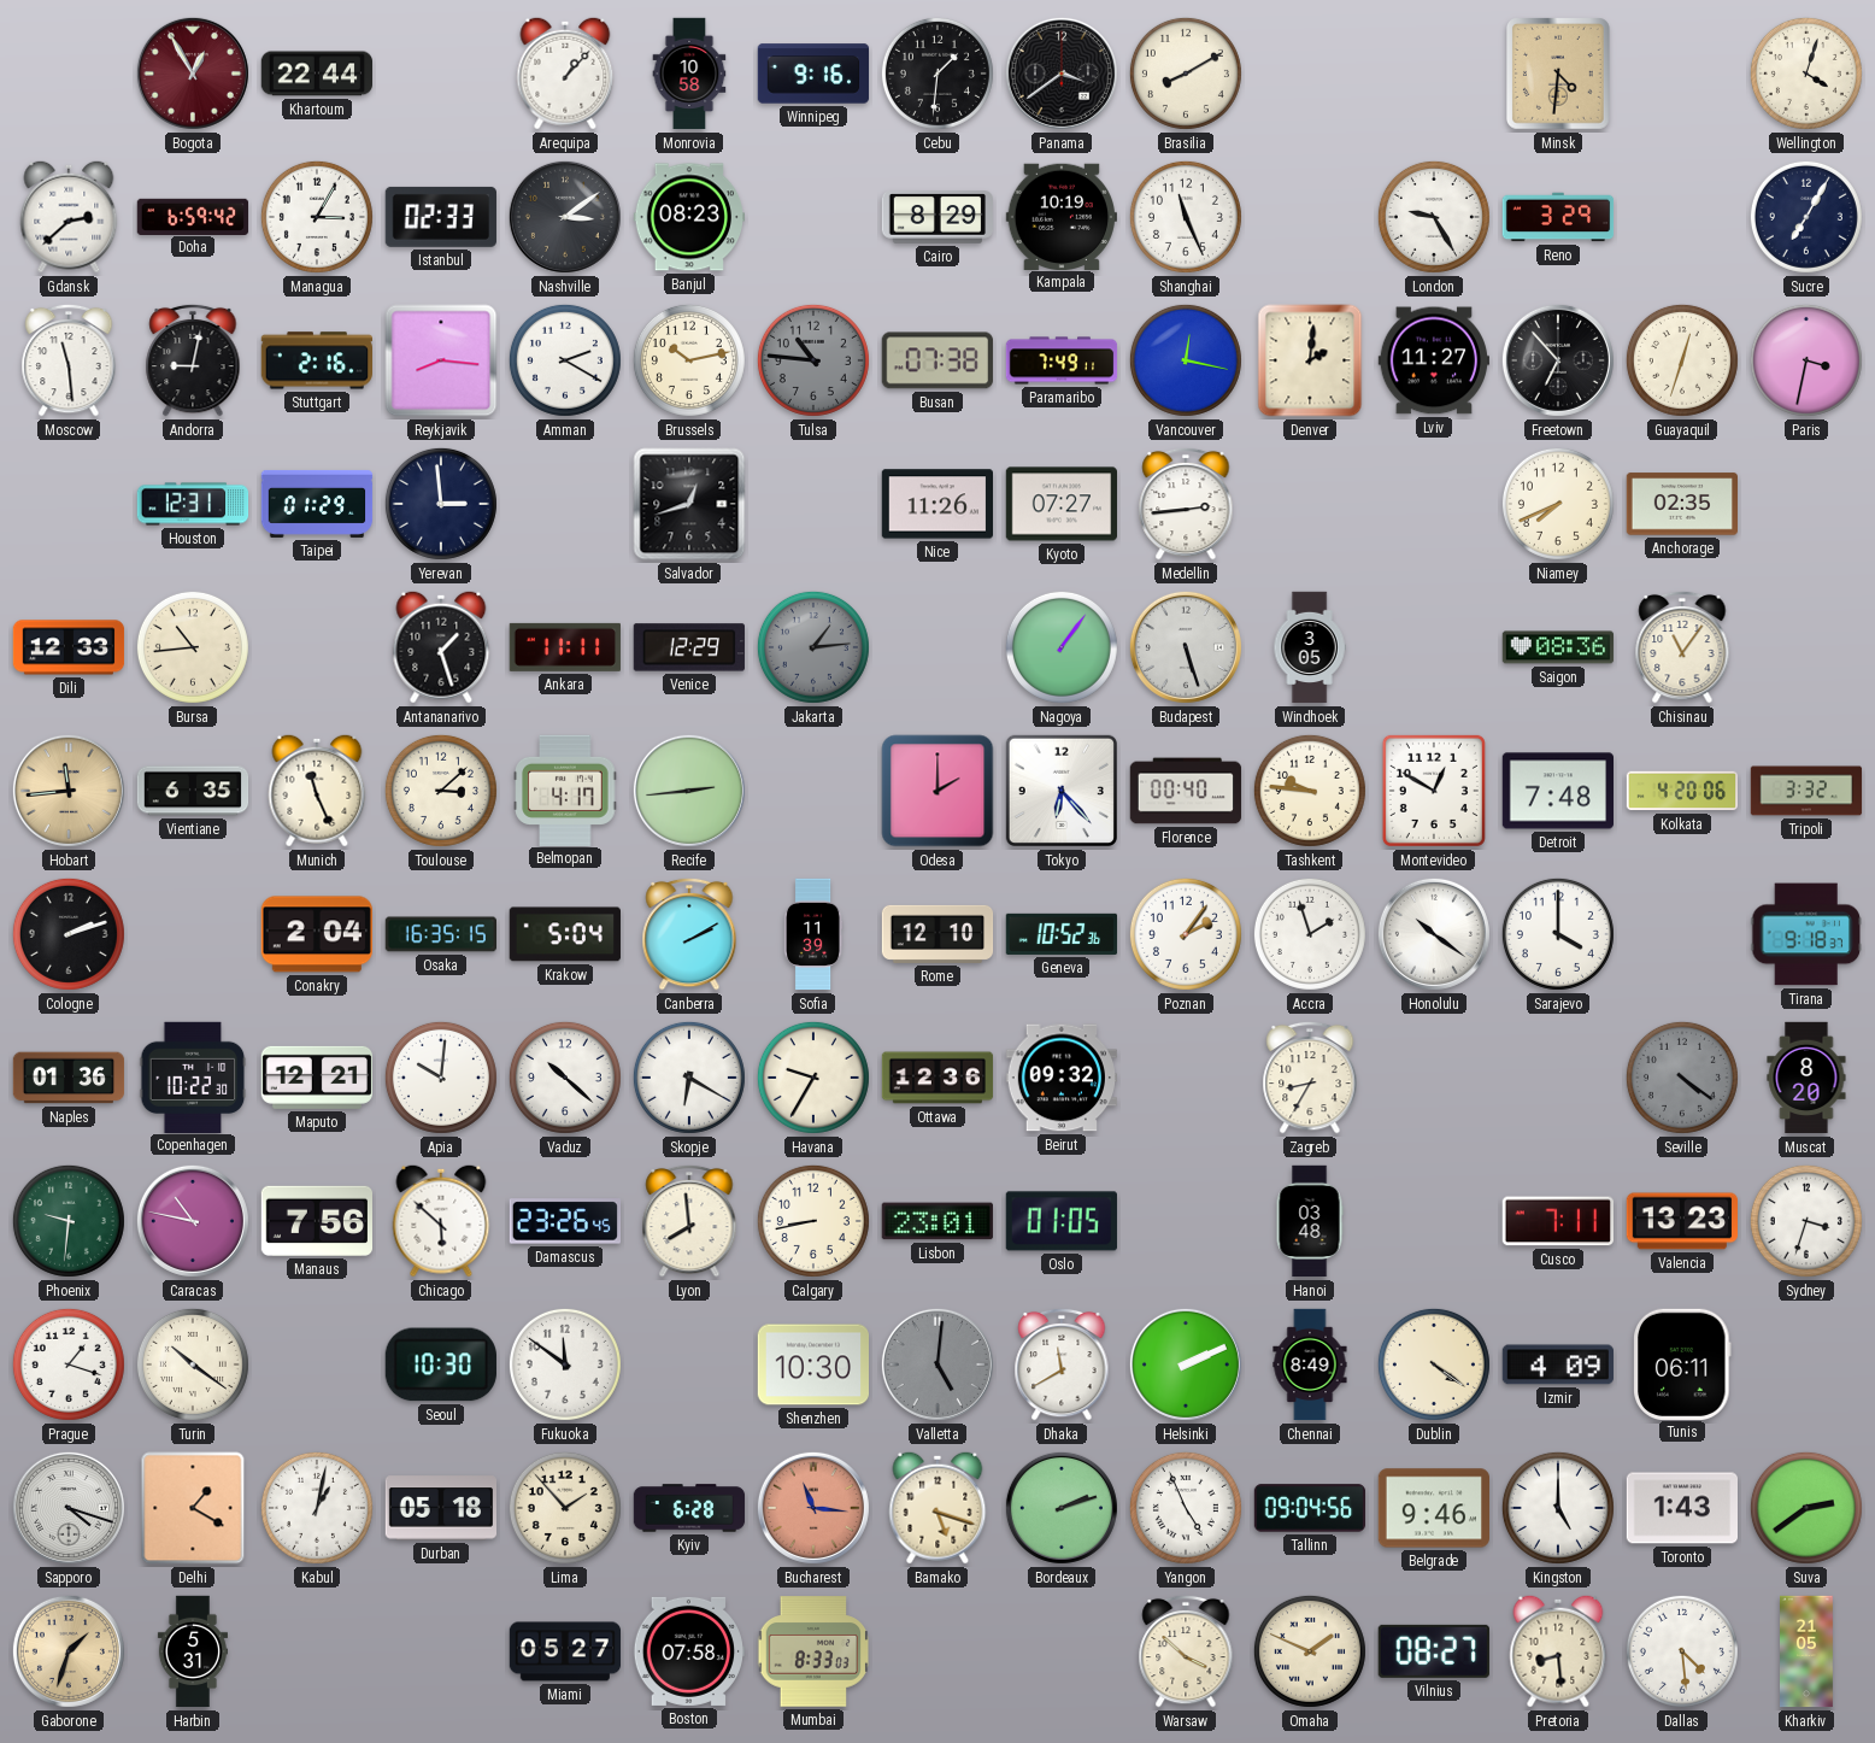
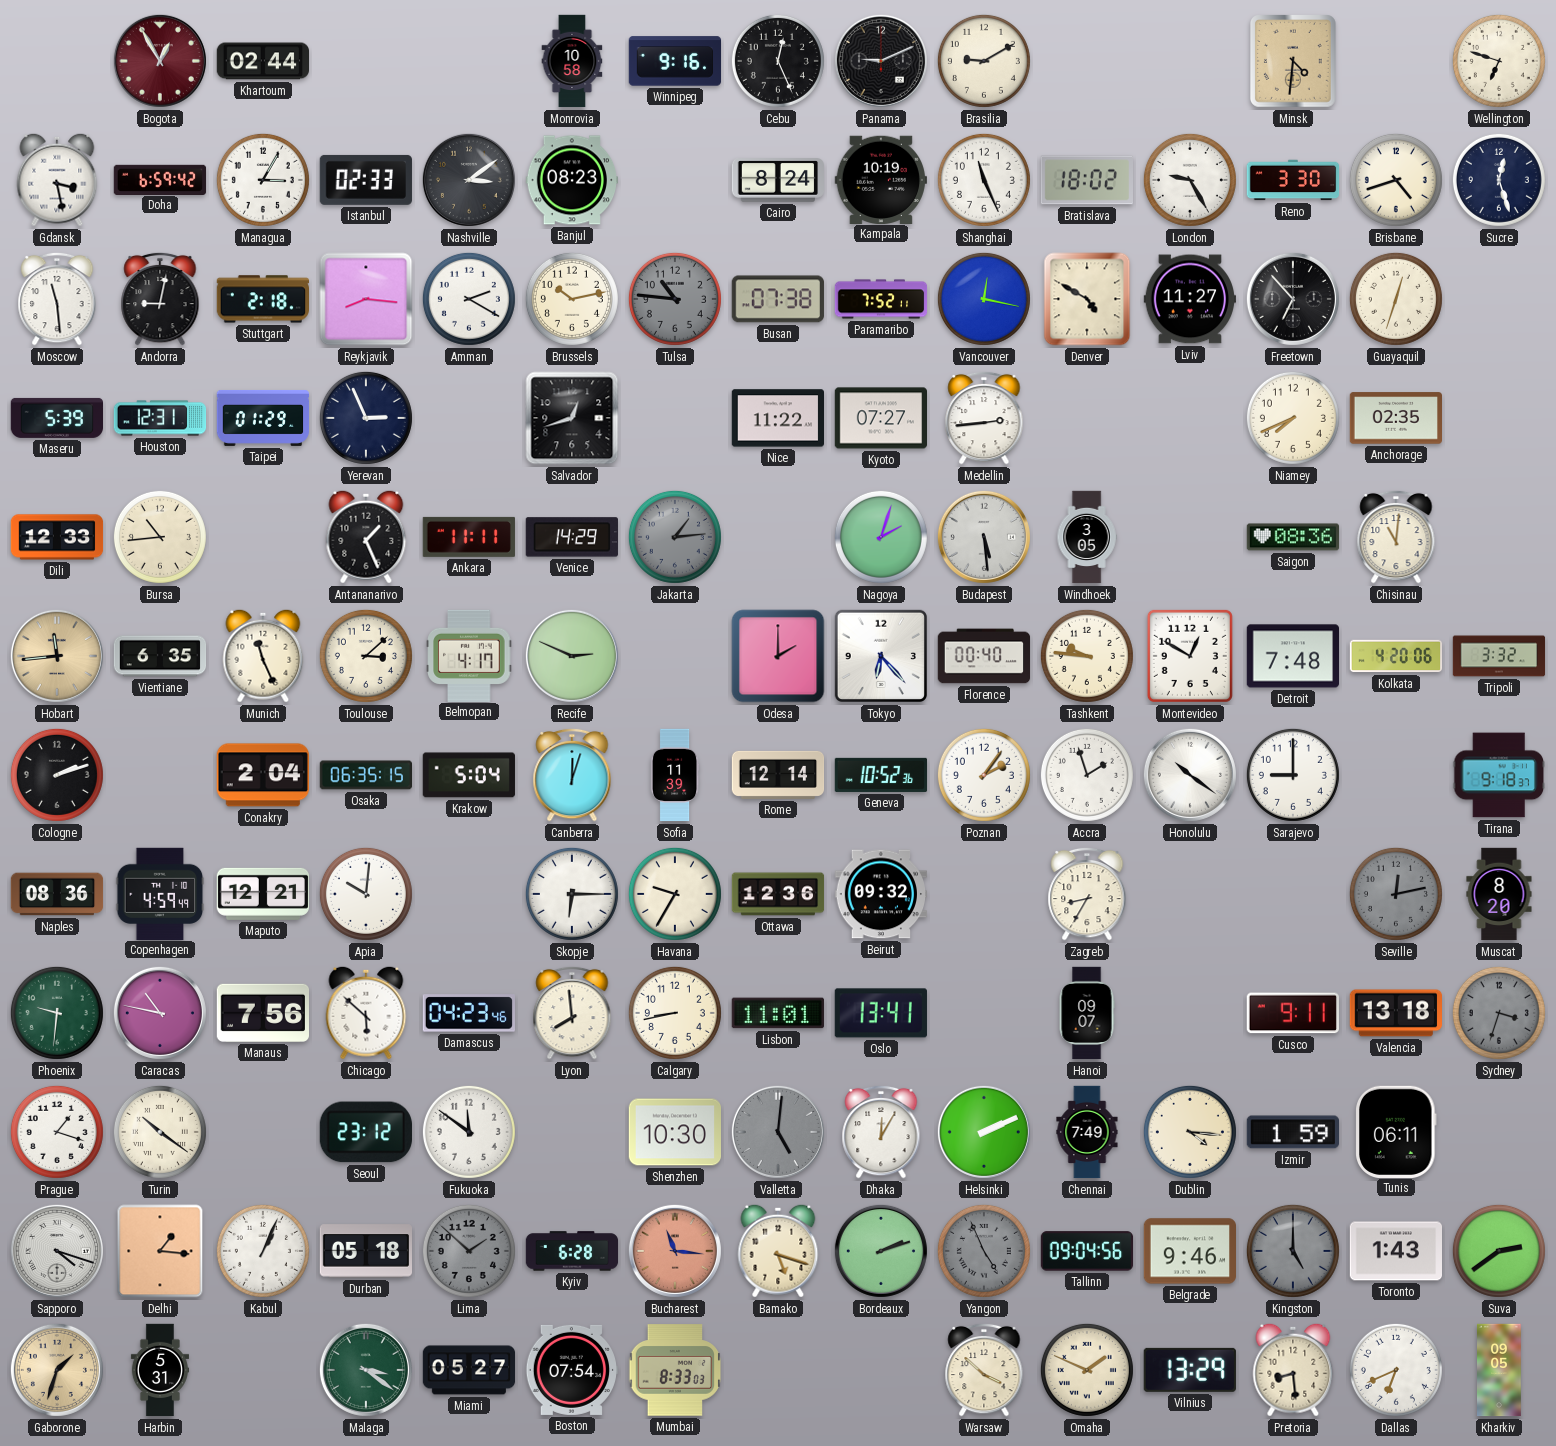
Khartoum: 22:44 -> 02:44
Arequipa: 1:07 -> none
Cebu: 1:31 -> 12:26
Panama: 3:39 -> 9:11
Brasilia: 8:10 -> 9:10
Wellington: 4:03 -> 6:48
Gdansk: 2:38 -> 3:28
Cairo: 8:29 -> 8:24
Bratislava: none -> 18:02
Reno: 3:29 -> 3:30
Brisbane: none -> 4:42
Sucre: 7:05 -> 12:27
Stuttgart: 2:16 -> 2:18
Paramaribo: 7:49 -> 7:52
Denver: 2:01 -> 4:50
Paris: 3:32 -> none
Maseru: none -> 5:39
Yerevan: 2:59 -> 2:56
Nice: 11:26 -> 11:22
Antananarivo: 1:27 -> 1:26
Venice: 12:29 -> 14:29
Nagoya: 1:06 -> 2:03
Budapest: 5:27 -> 5:29
Chisinau: 11:06 -> 11:01
Recife: 2:44 -> 2:49
Osaka: 16:35 -> 06:35
Canberra: 2:10 -> 12:03
Rome: 12:10 -> 12:14
Sarajevo: 4:00 -> 9:00
Naples: 01:36 -> 08:36
Copenhagen: 10:22 -> 4:59
Vaduz: 10:22 -> none
Skopje: 6:20 -> 6:15
Seville: 4:21 -> 12:13
Damascus: 23:26 -> 04:23
Lisbon: 23:01 -> 11:01
Oslo: 01:05 -> 13:41
Hanoi: 03:48 -> 09:07
Cusco: 7:11 -> 9:11
Valencia: 13:23 -> 13:18
Sydney dial: white -> grey
Seoul: 10:30 -> 23:12
Dhaka: 11:40 -> 12:05
Chennai: 8:49 -> 7:49
Dublin: 4:21 -> 4:16
Izmir: 4:09 -> 1:59
Delhi: 1:20 -> 1:16
Kabul: 1:02 -> 1:04
Lima: 1:53 -> 1:52
Lima dial: cream -> grey
Yangon dial: white -> grey
Kingston dial: white -> grey
Malaga: none -> 3:21
Boston: 07:58 -> 07:54
Vilnius: 08:27 -> 13:29
Dallas: 4:29 -> 6:41
Kharkiv: 21:05 -> 09:05
